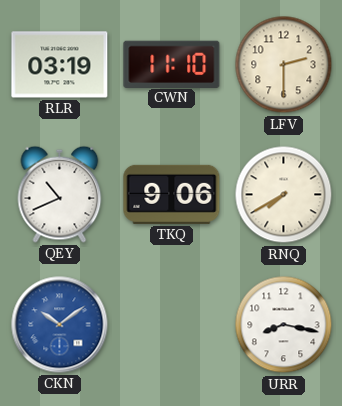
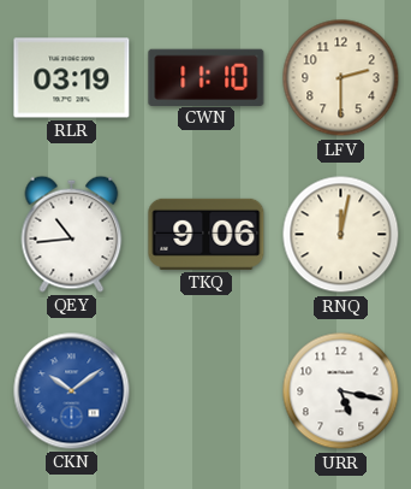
QEY: 10:41 -> 10:44
RNQ: 7:40 -> 12:02
URR: 8:17 -> 5:17
